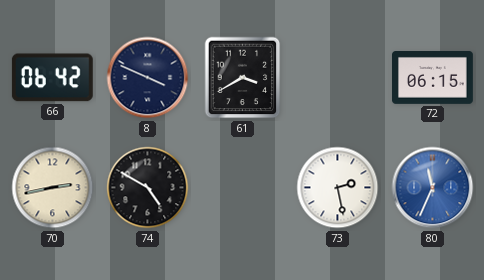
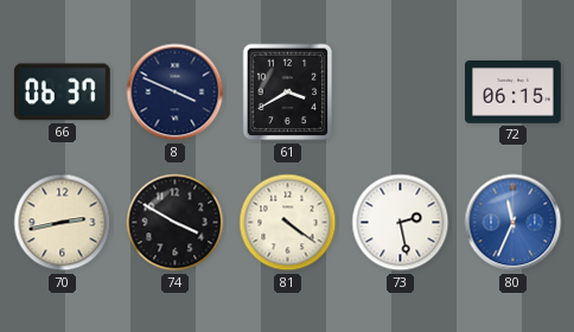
66: 06:42 -> 06:37
74: 4:50 -> 3:50
81: none -> 4:21
